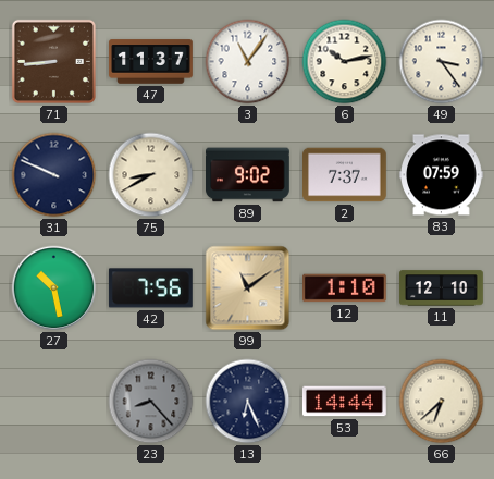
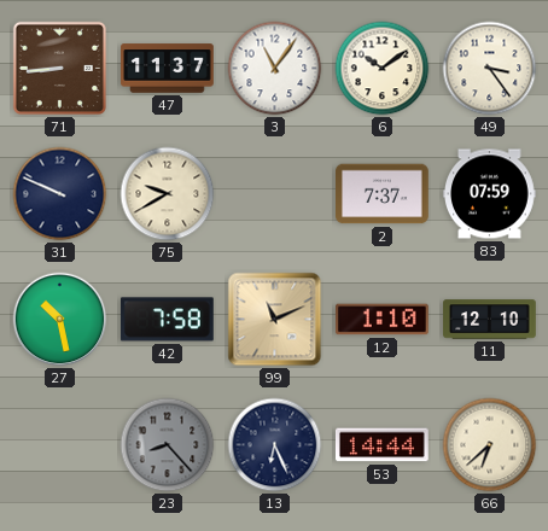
6: 10:13 -> 10:09
75: 8:40 -> 9:40
89: 9:02 -> none
42: 7:56 -> 7:58
99: 11:09 -> 11:11
